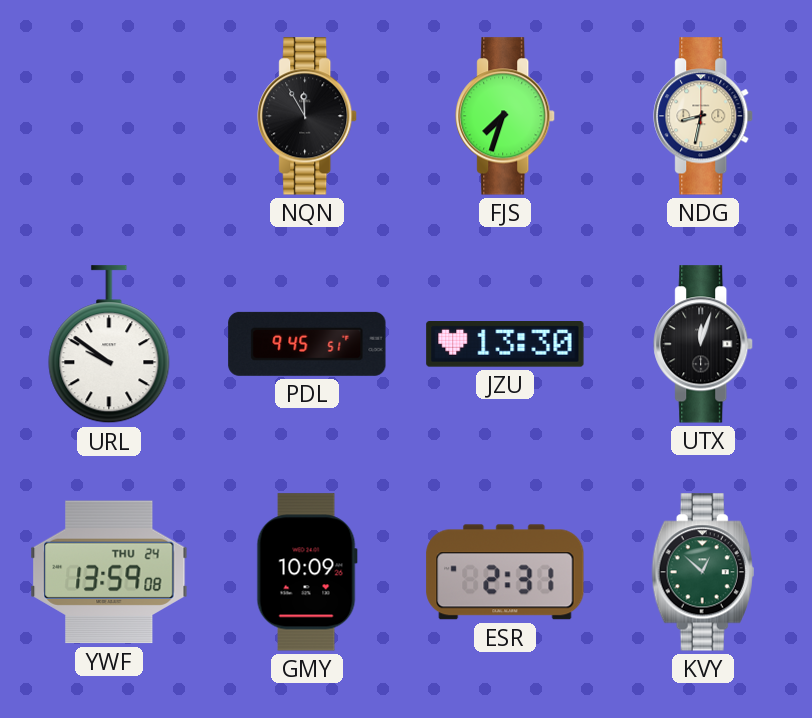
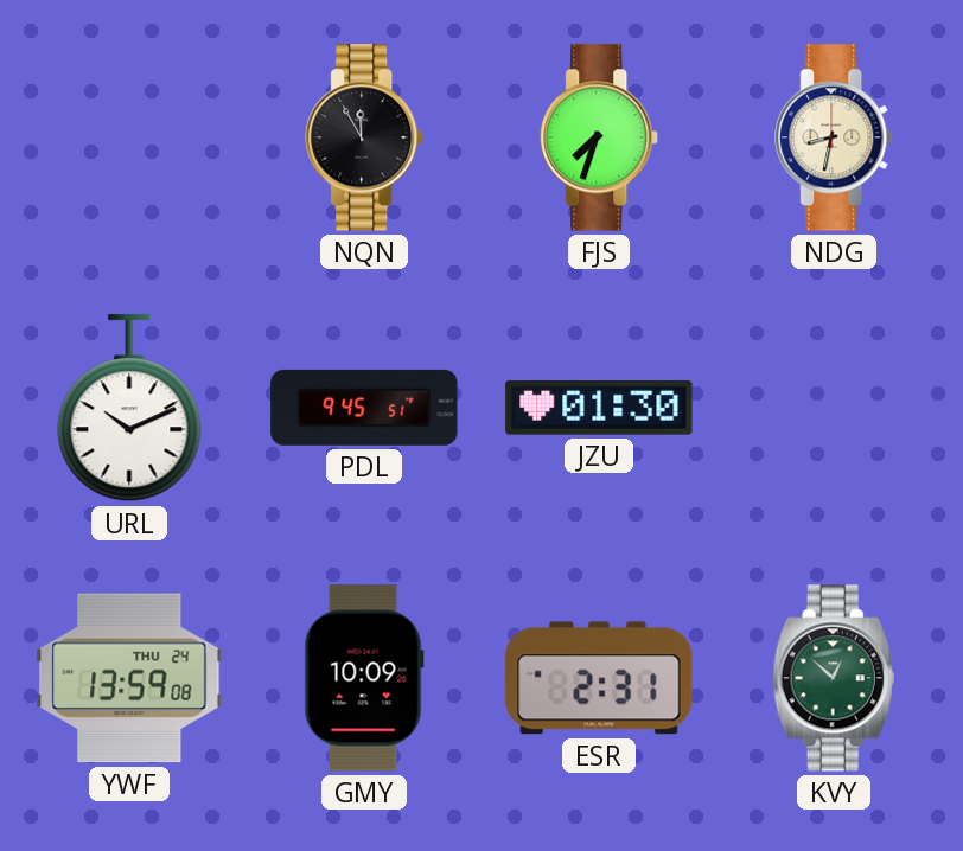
URL: 9:51 -> 10:11
JZU: 13:30 -> 01:30
UTX: 12:03 -> none
